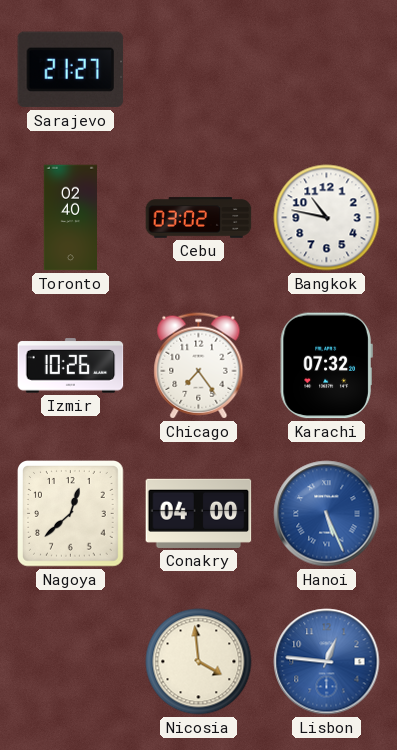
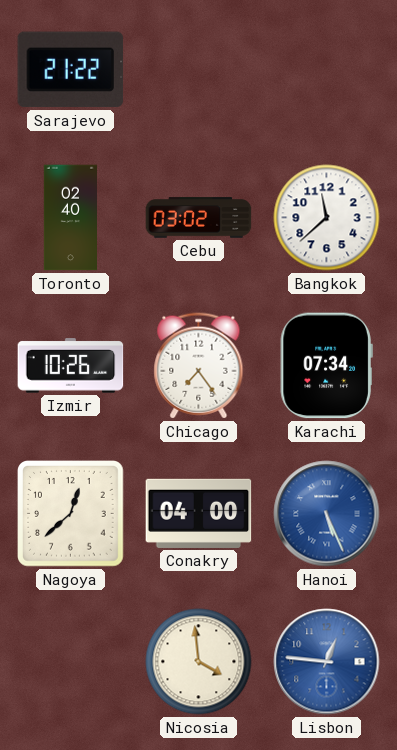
Sarajevo: 21:27 -> 21:22
Bangkok: 10:47 -> 11:38
Karachi: 07:32 -> 07:34
